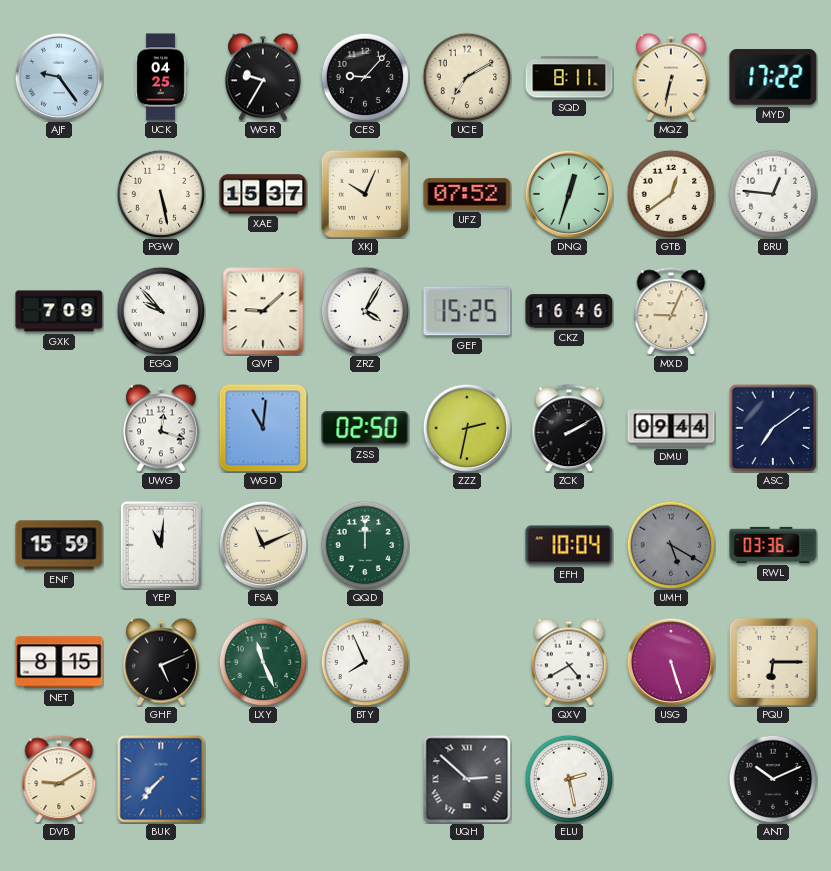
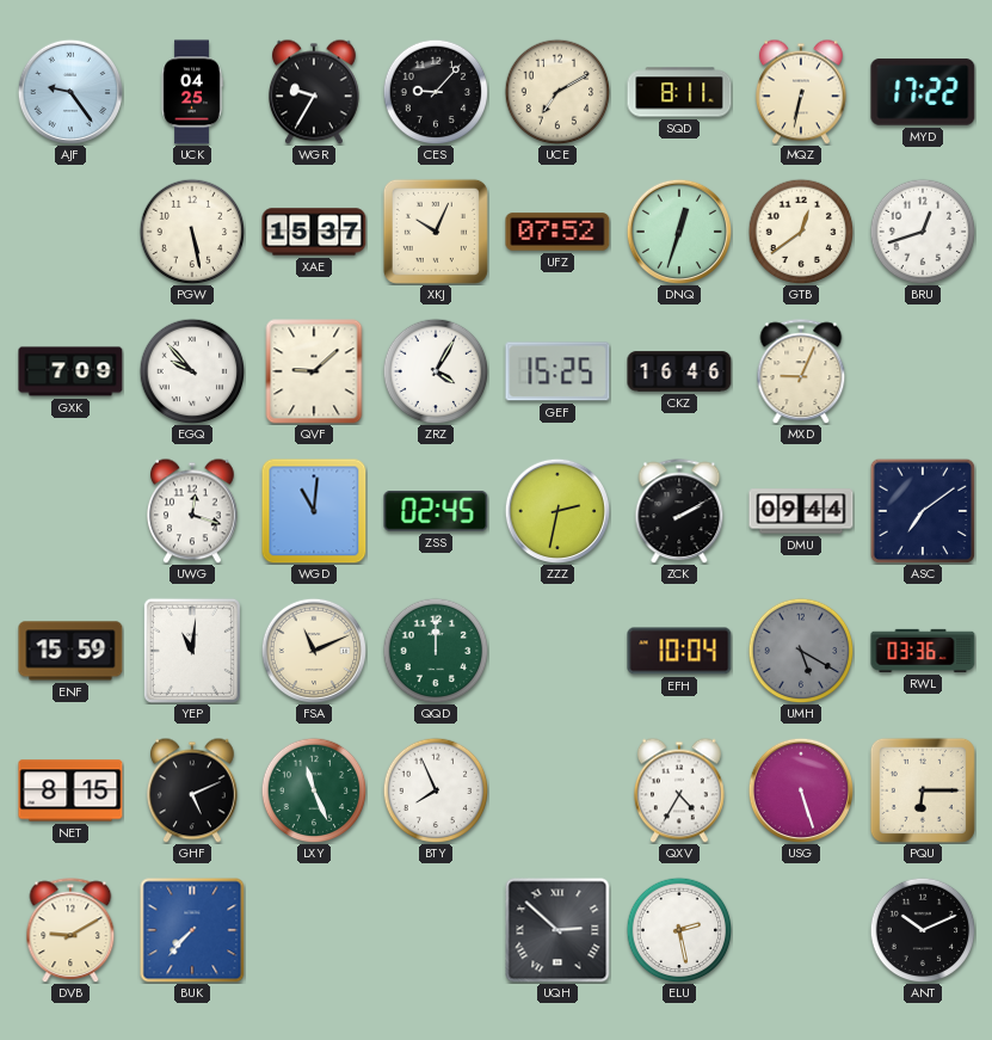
BRU: 12:46 -> 12:42
ZSS: 02:50 -> 02:45
QXV: 4:40 -> 4:35
